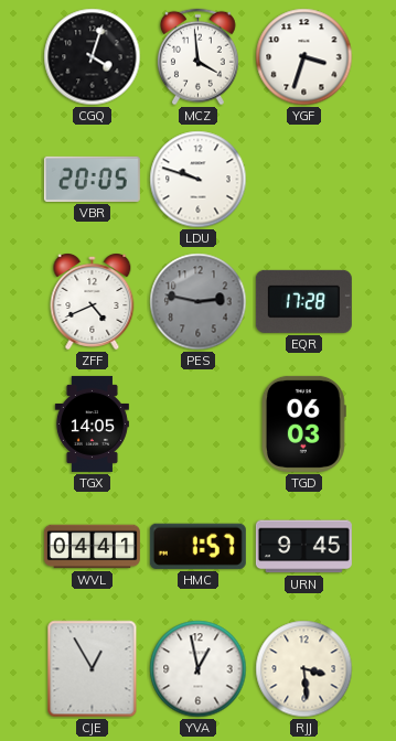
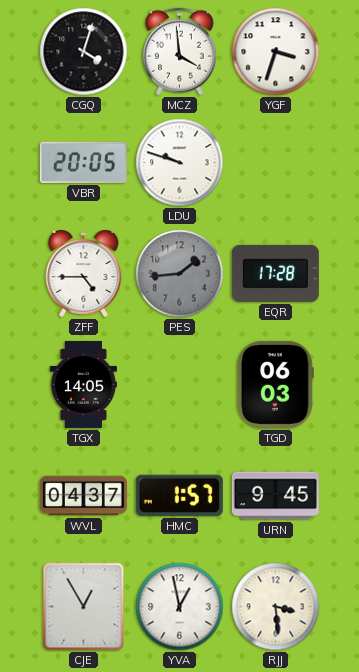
ZFF: 4:41 -> 4:45
PES: 2:47 -> 1:44
WVL: 04:41 -> 04:37
